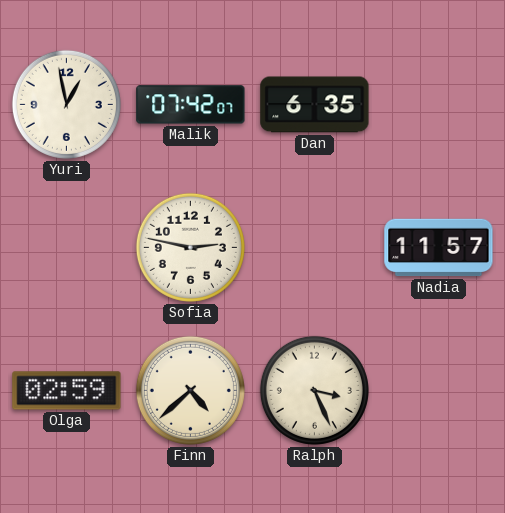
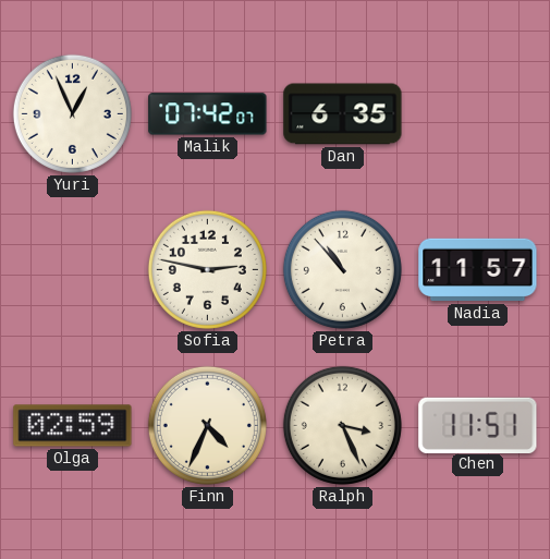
Yuri: 12:58 -> 12:56
Petra: none -> 10:53
Finn: 4:38 -> 4:34
Chen: none -> 11:51
